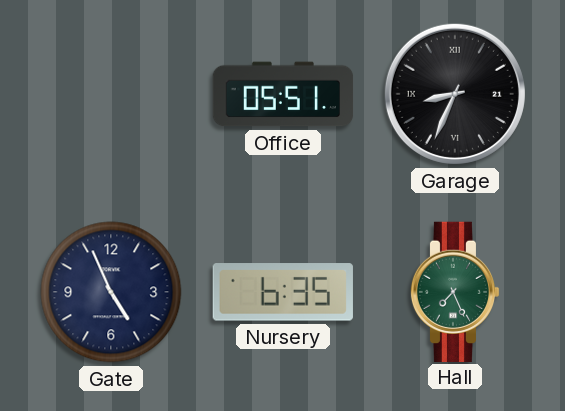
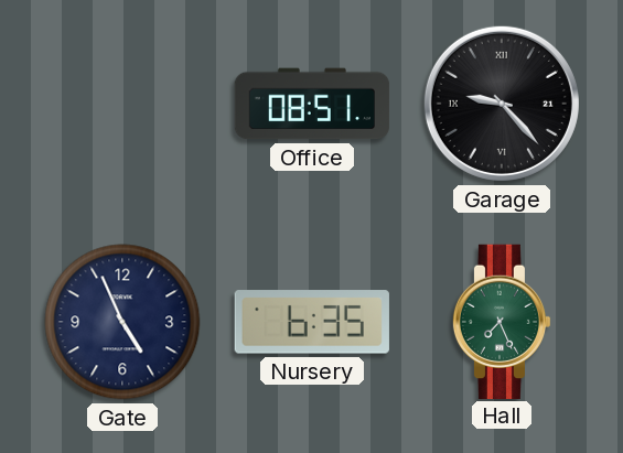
Office: 05:51 -> 08:51
Garage: 8:34 -> 9:23
